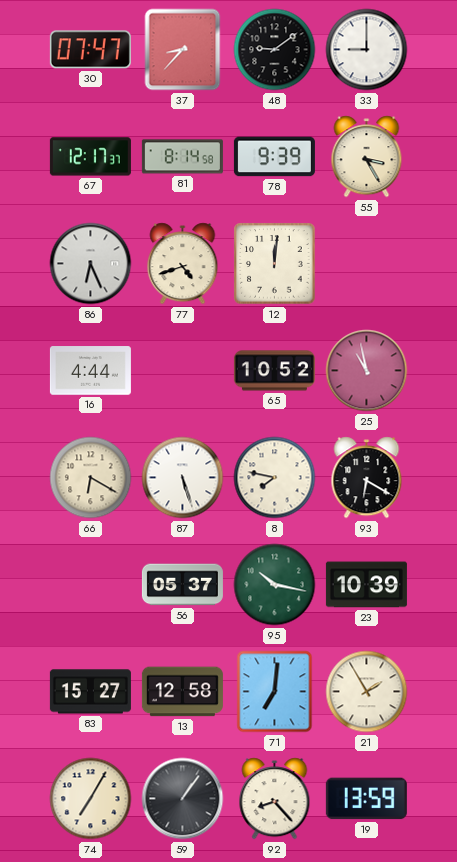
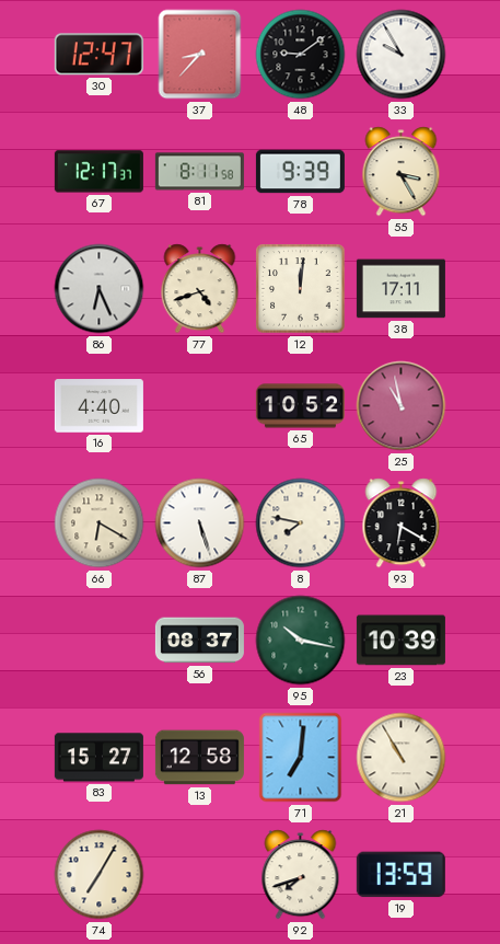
30: 07:47 -> 12:47
33: 9:00 -> 9:55
81: 8:14 -> 8:11
38: none -> 17:11
16: 4:44 -> 4:40
56: 05:37 -> 08:37
21: 1:55 -> 10:55
59: 1:06 -> none
92: 8:23 -> 7:42
